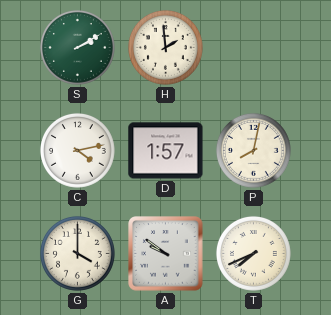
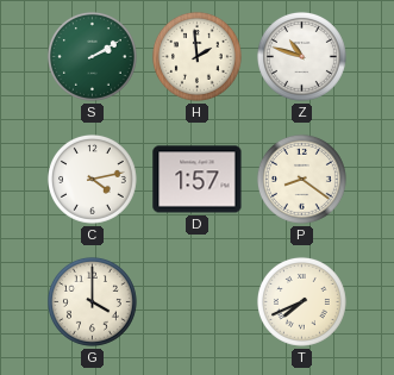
Z: none -> 10:48
P: 8:02 -> 8:21
A: 9:51 -> none
